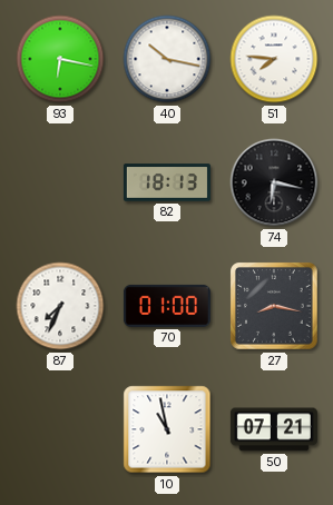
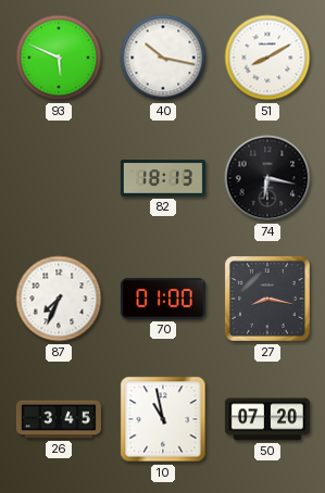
93: 6:17 -> 5:49
51: 7:46 -> 8:10
26: none -> 3:45
50: 07:21 -> 07:20
